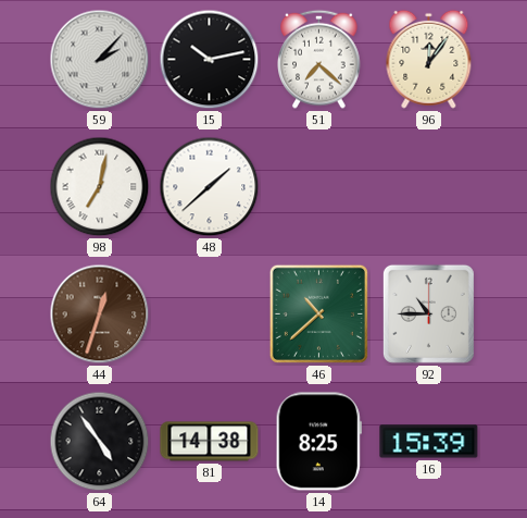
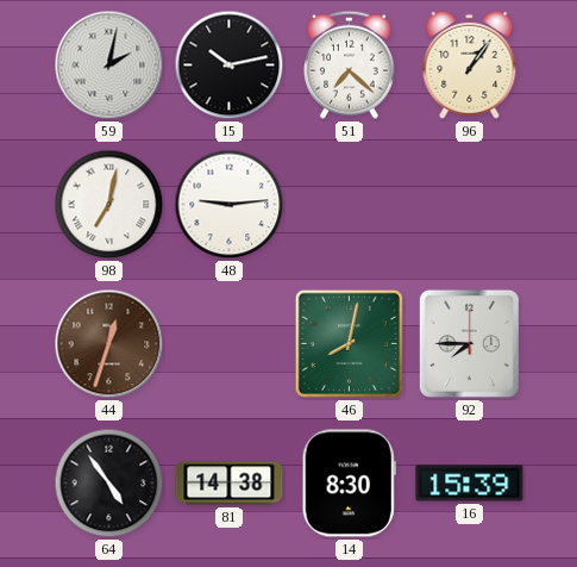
59: 2:07 -> 2:02
96: 12:06 -> 1:06
48: 1:38 -> 9:14
46: 10:38 -> 8:02
92: 10:45 -> 7:45
14: 8:25 -> 8:30
